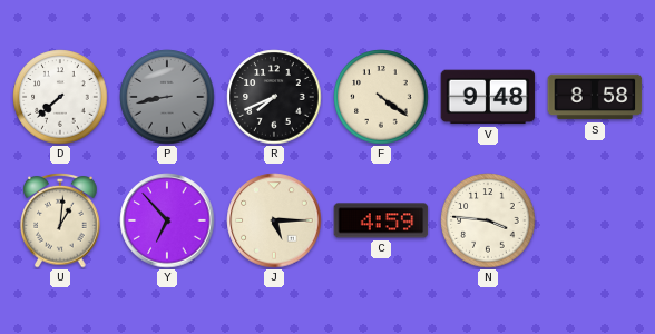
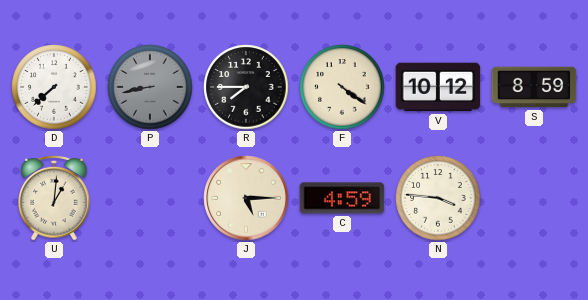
R: 7:41 -> 7:45
V: 9:48 -> 10:12
S: 8:58 -> 8:59
Y: 6:53 -> none
